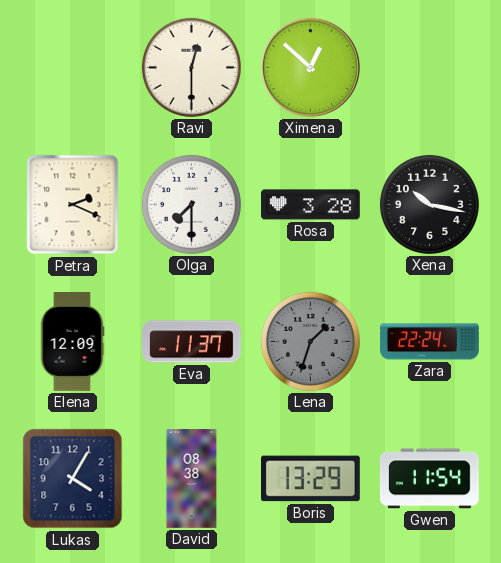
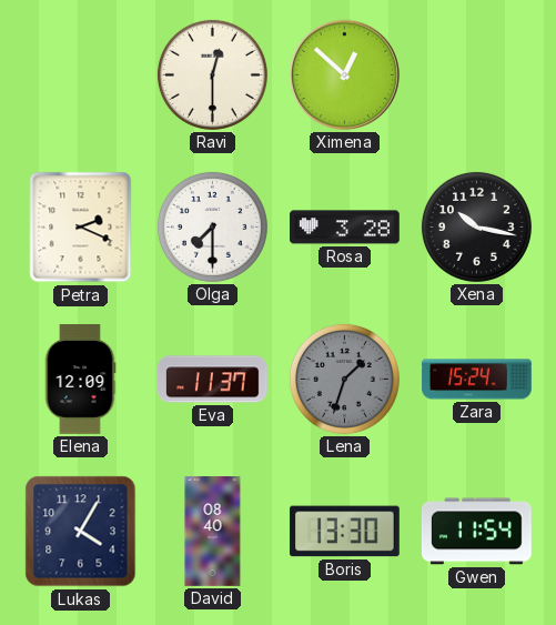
Zara: 22:24 -> 15:24
David: 08:38 -> 08:40
Boris: 13:29 -> 13:30
